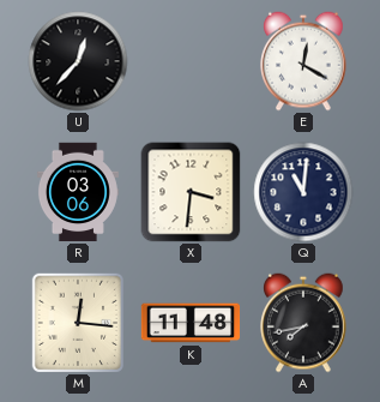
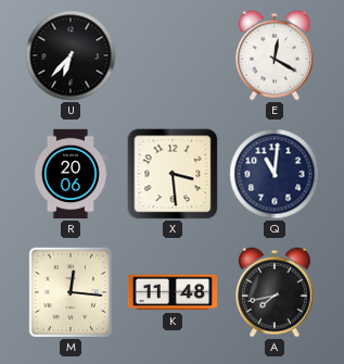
U: 12:37 -> 6:37
R: 03:06 -> 20:06
X: 3:31 -> 3:29
